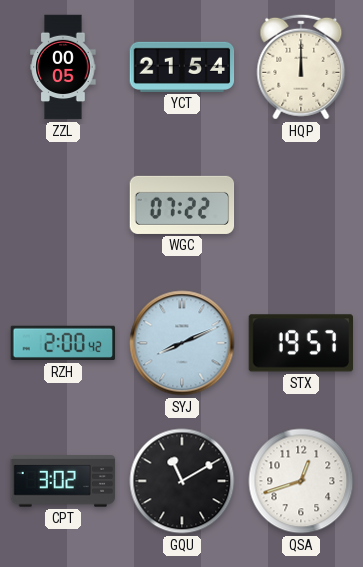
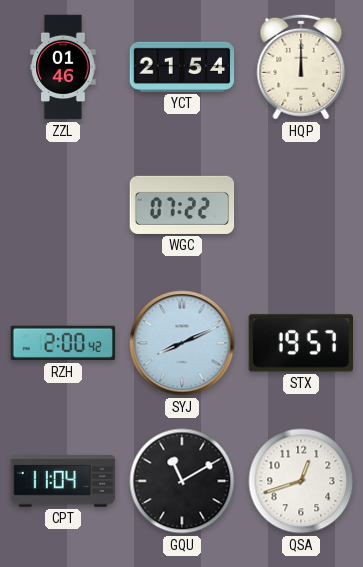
ZZL: 00:05 -> 01:46
CPT: 3:02 -> 11:04
